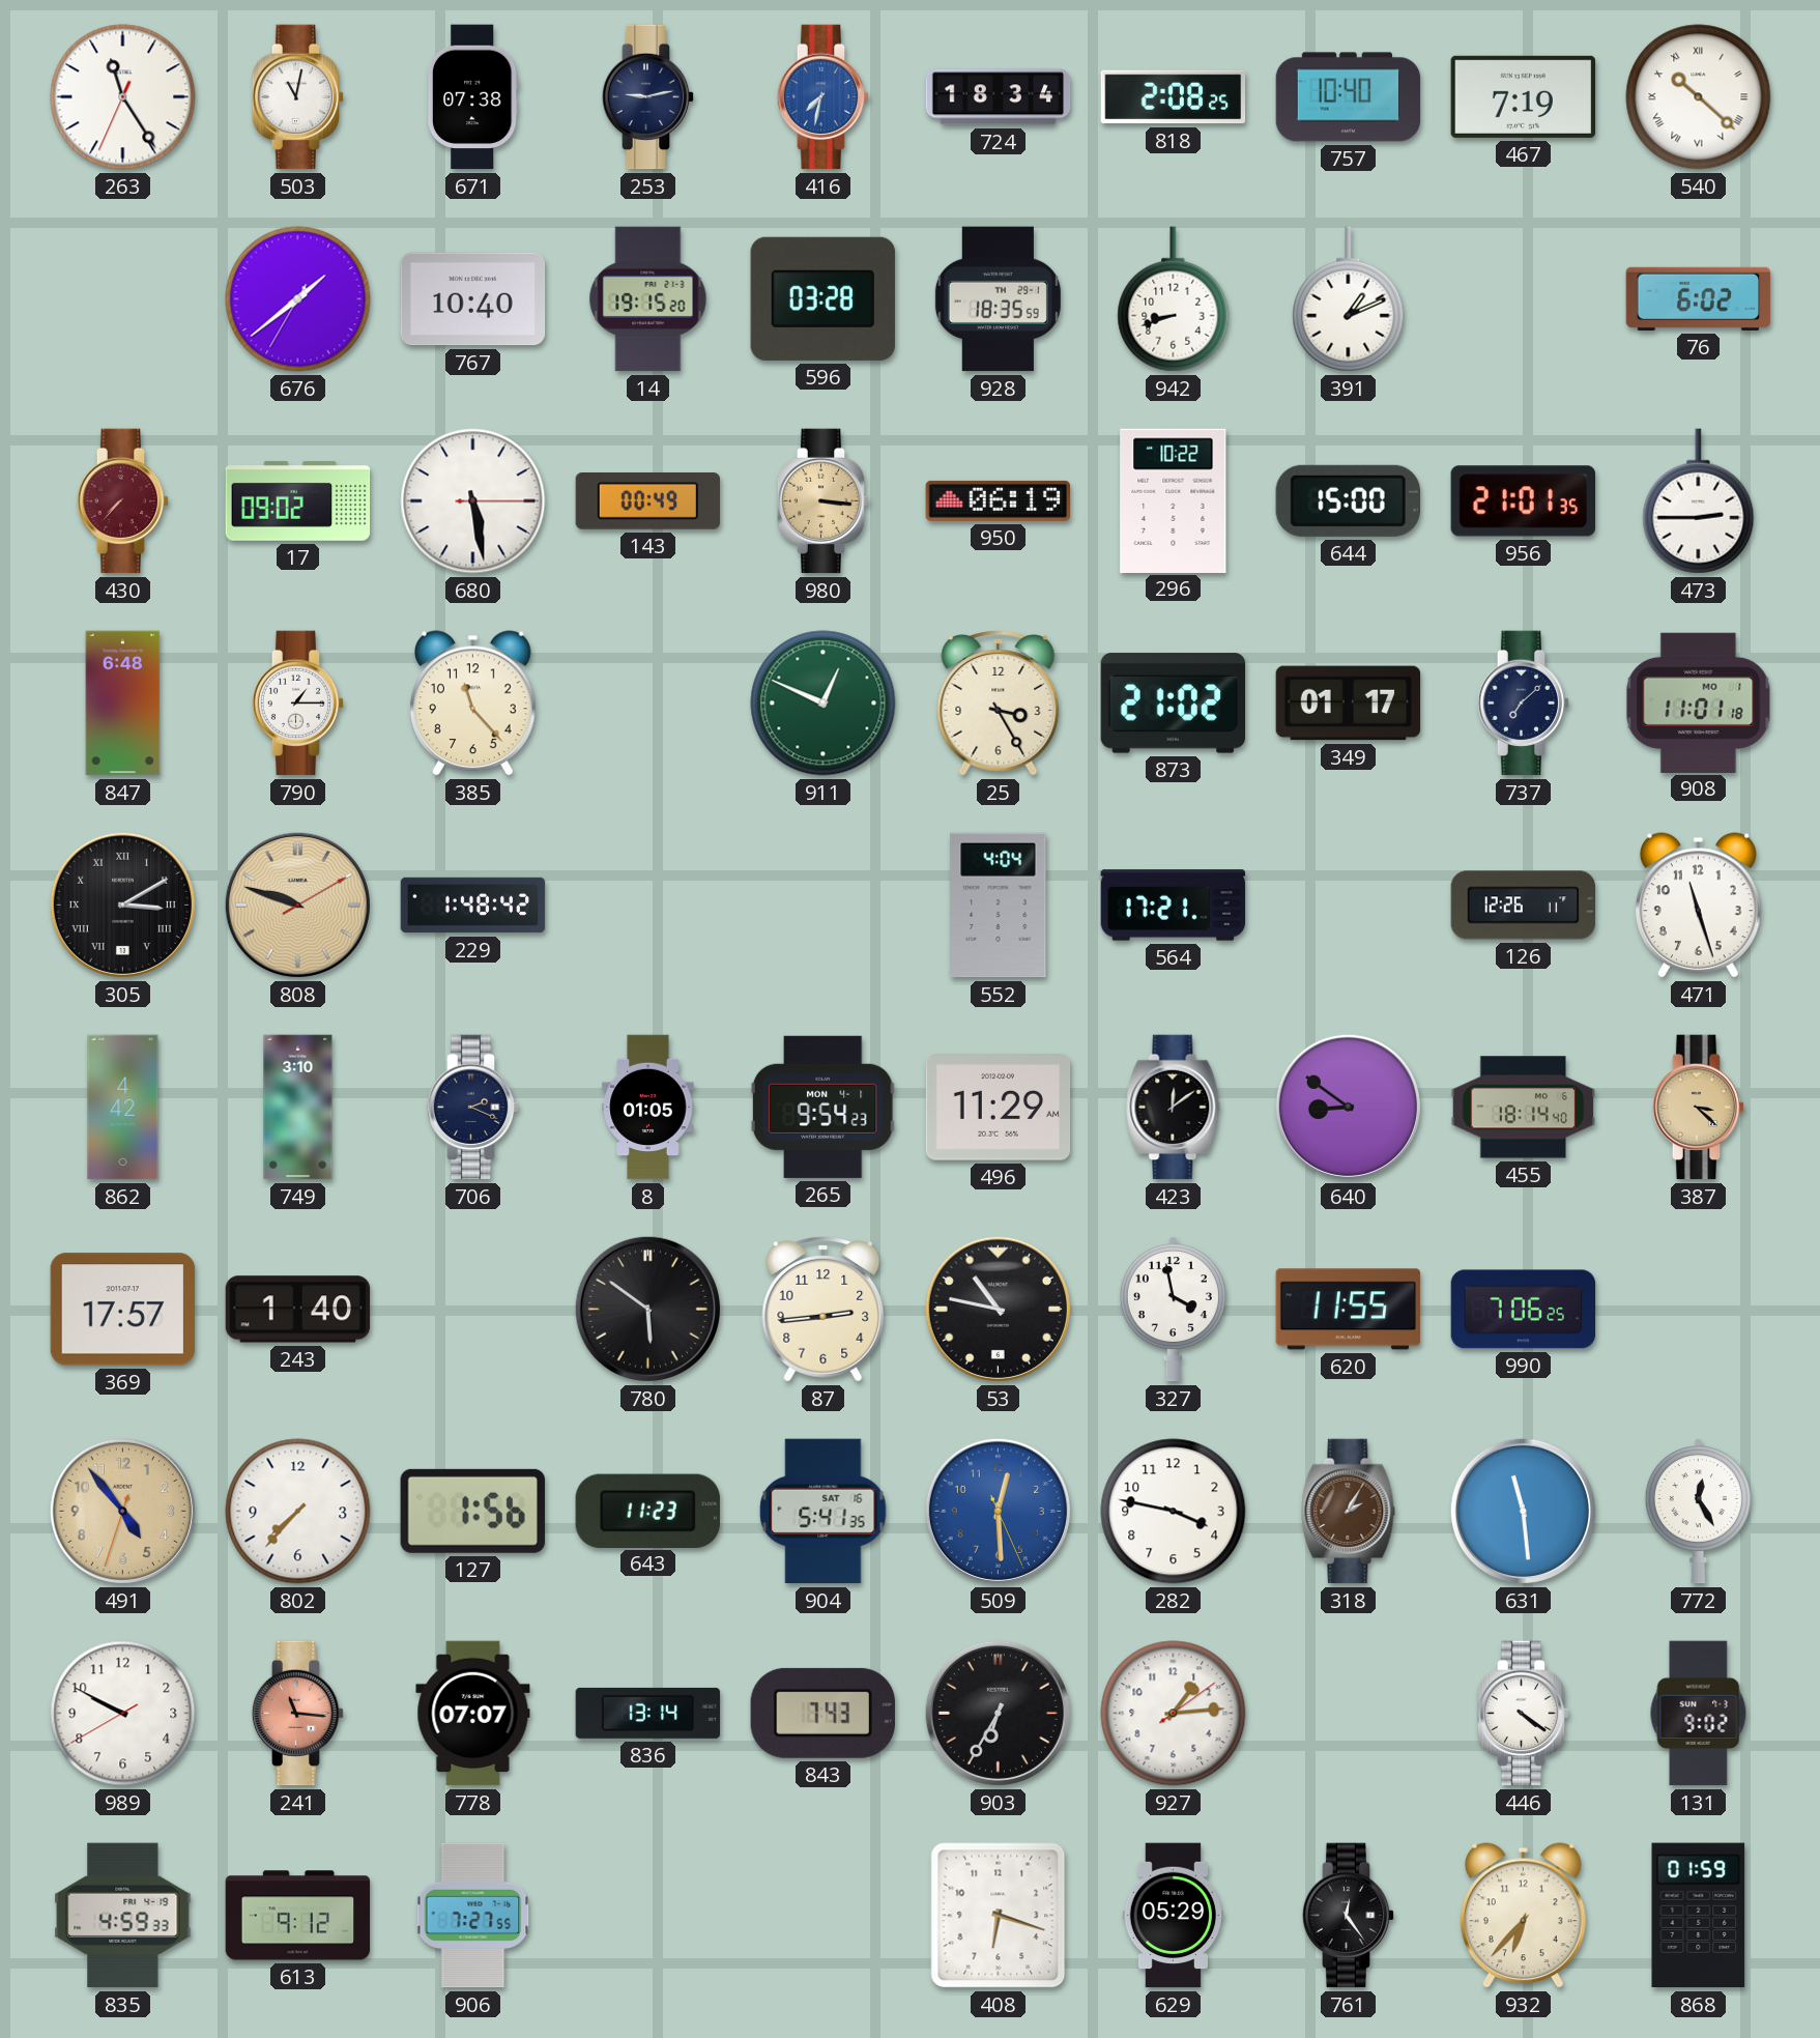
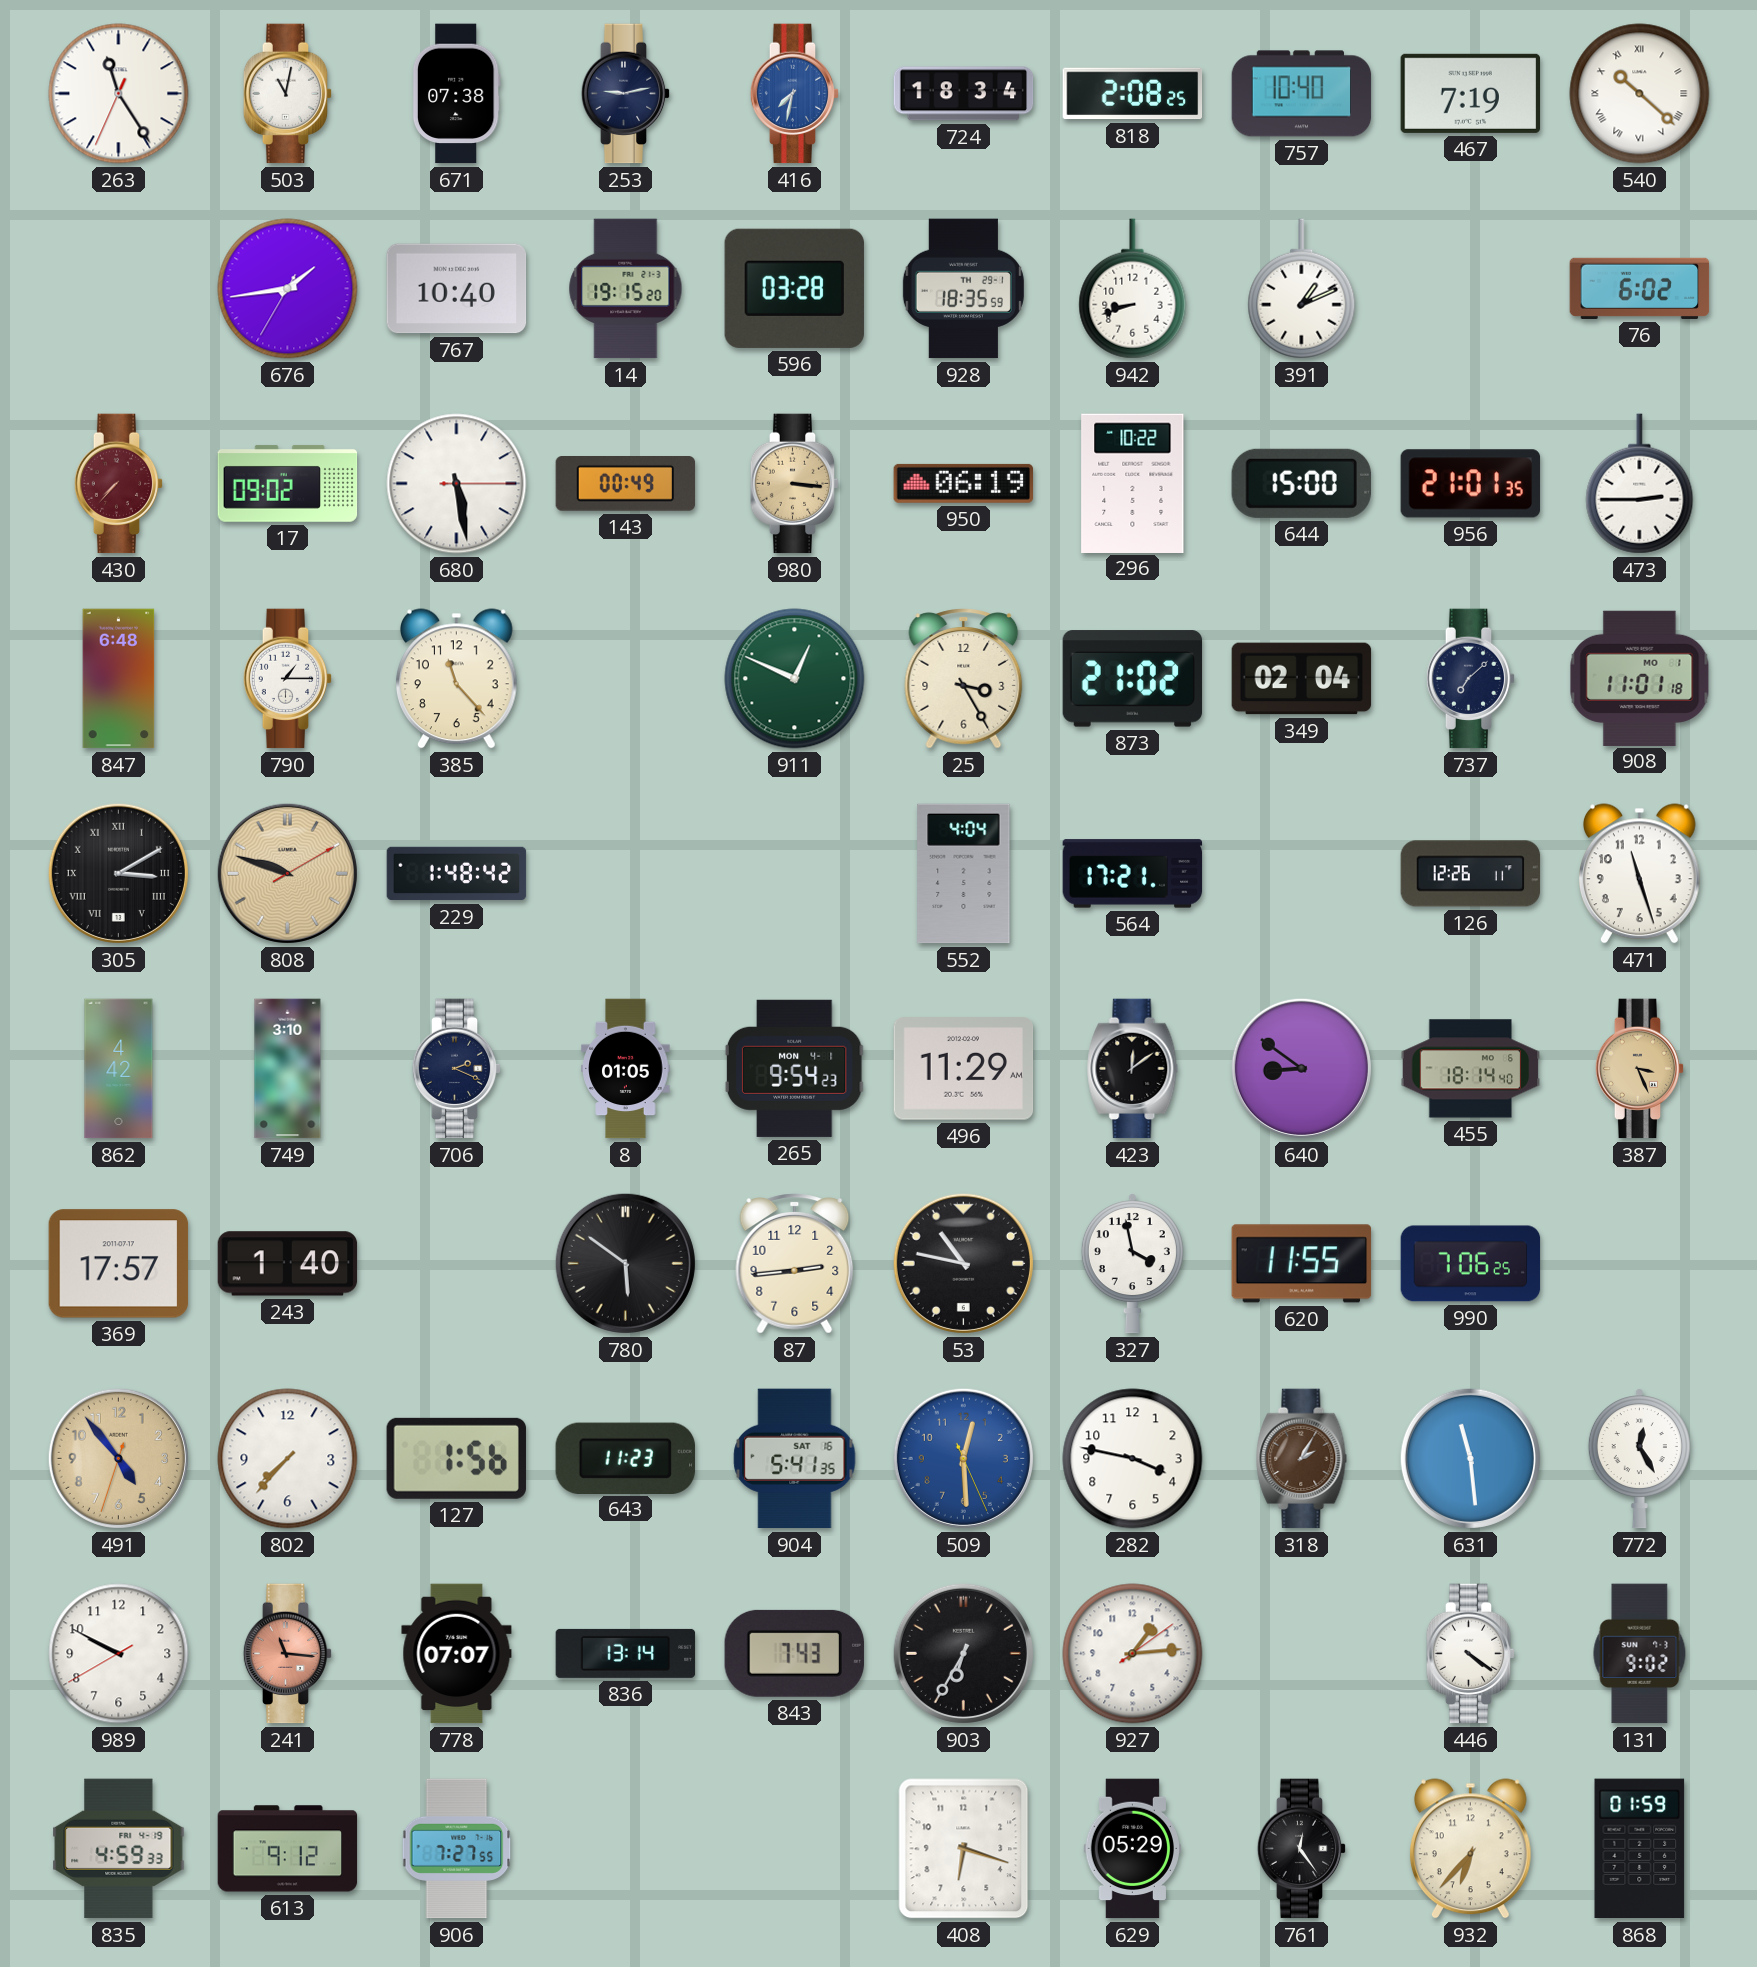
676: 1:38 -> 1:43
349: 01:17 -> 02:04
387: 3:22 -> 3:26
